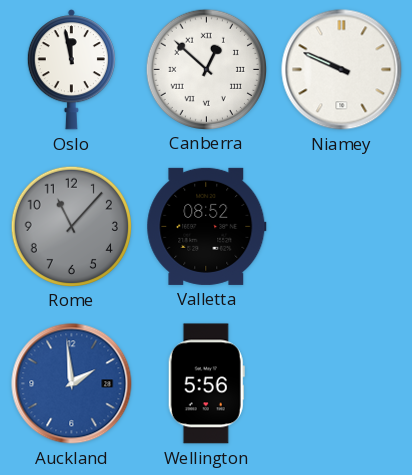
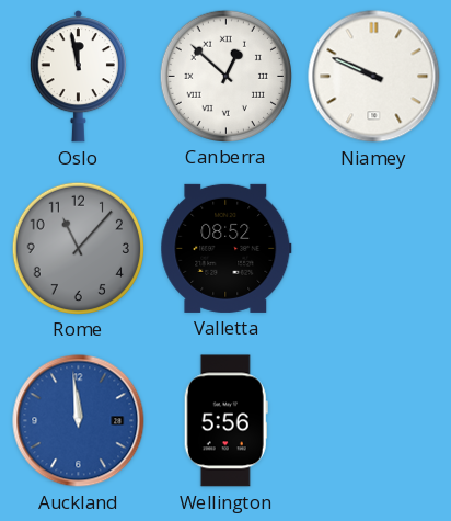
Auckland: 1:59 -> 11:59
